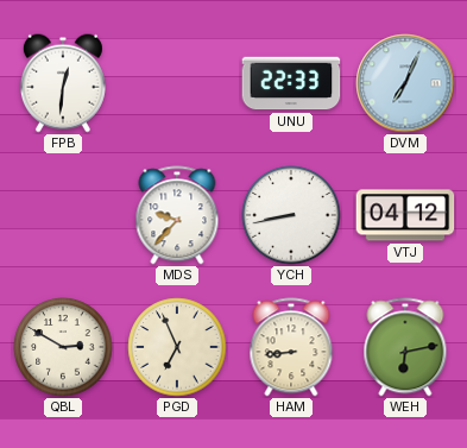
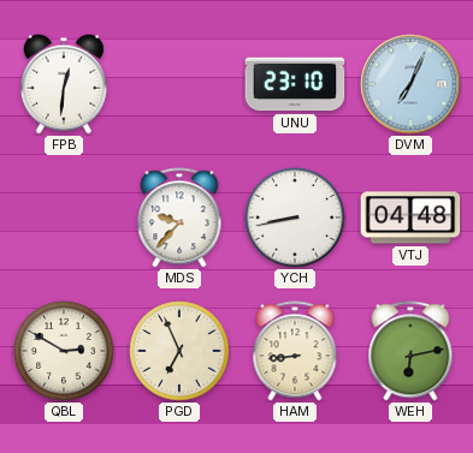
UNU: 22:33 -> 23:10
VTJ: 04:12 -> 04:48
